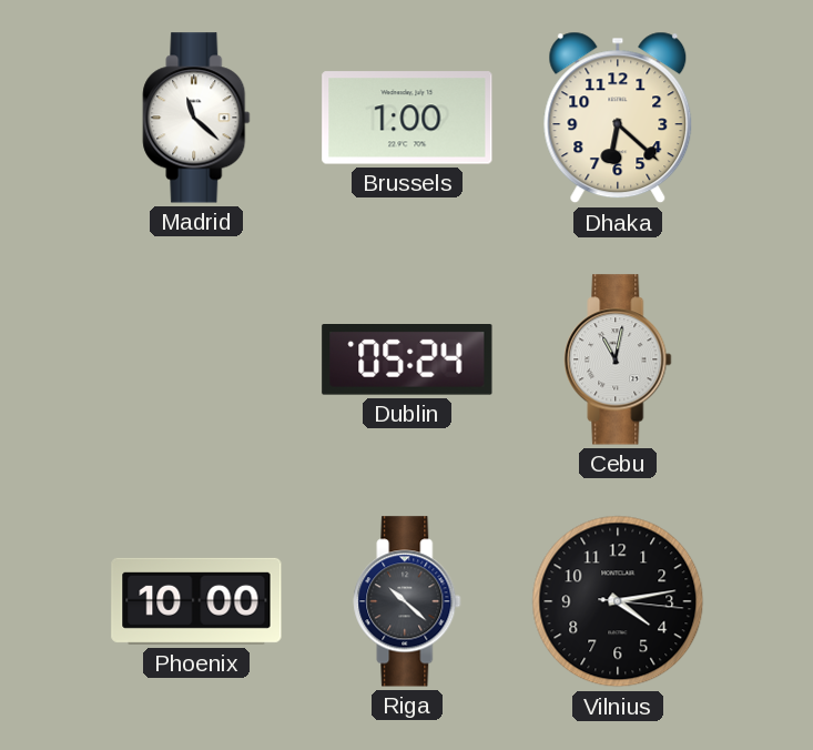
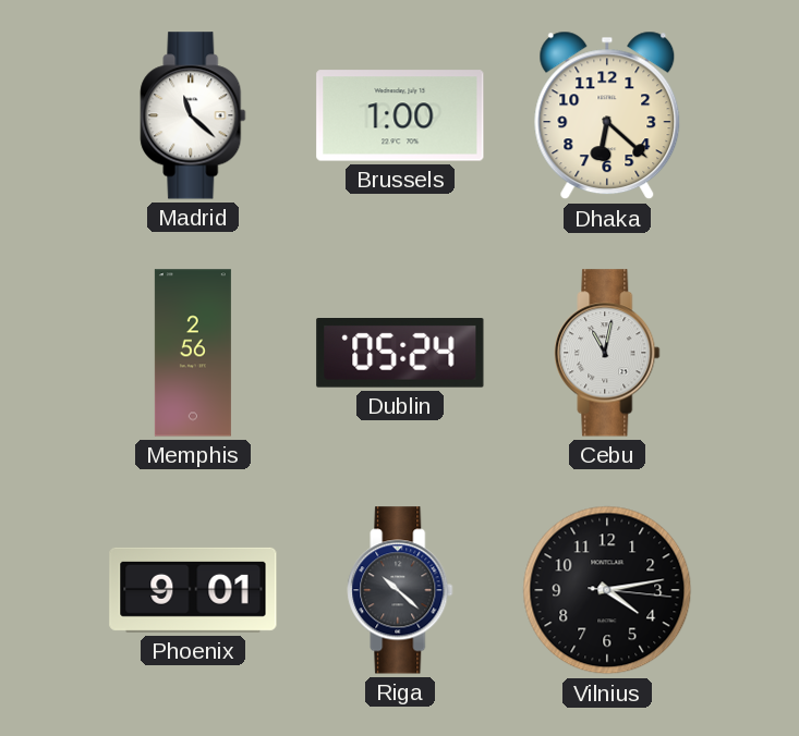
Memphis: none -> 2:56
Phoenix: 10:00 -> 9:01
